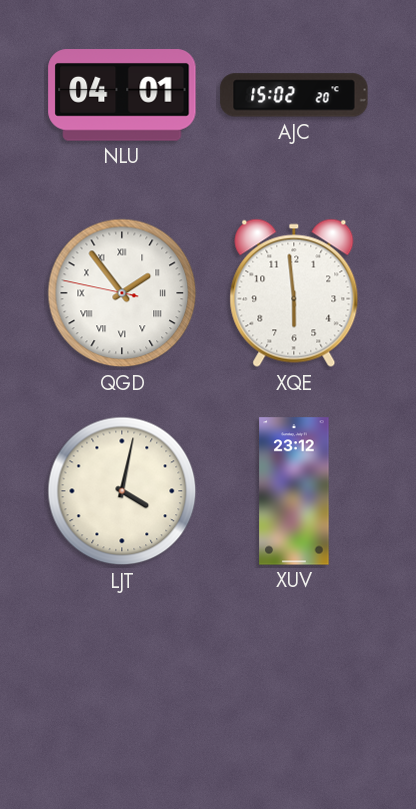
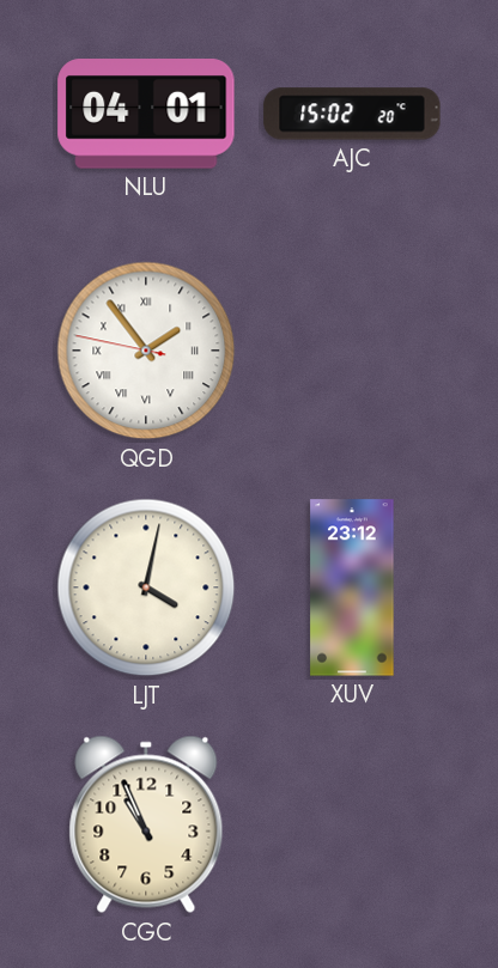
XQE: 5:59 -> none
CGC: none -> 10:56
